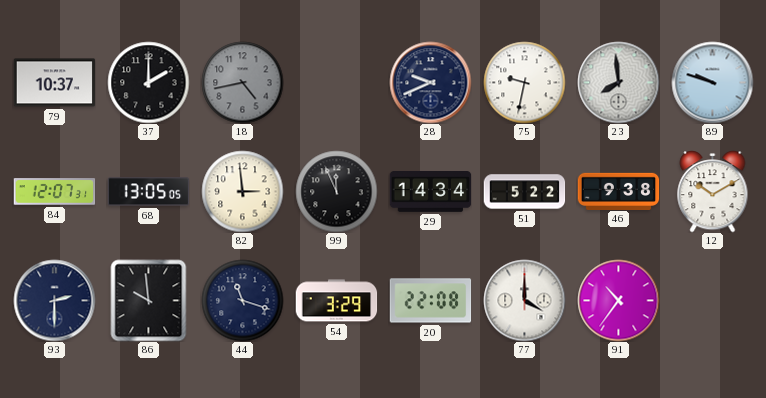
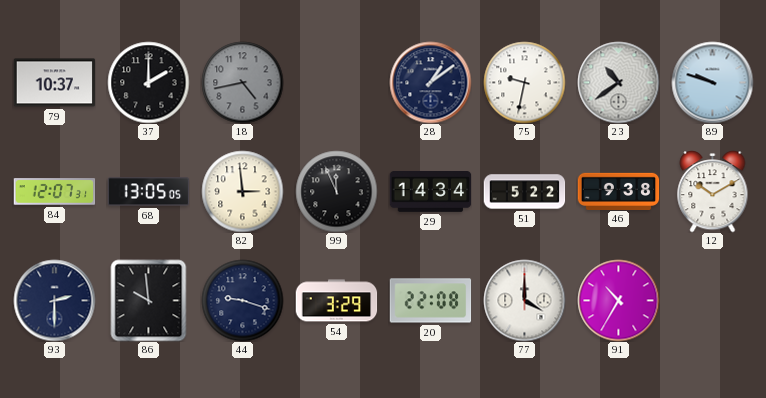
28: 9:41 -> 1:09
23: 7:59 -> 10:39
44: 11:18 -> 9:18
91: 10:36 -> 10:35
